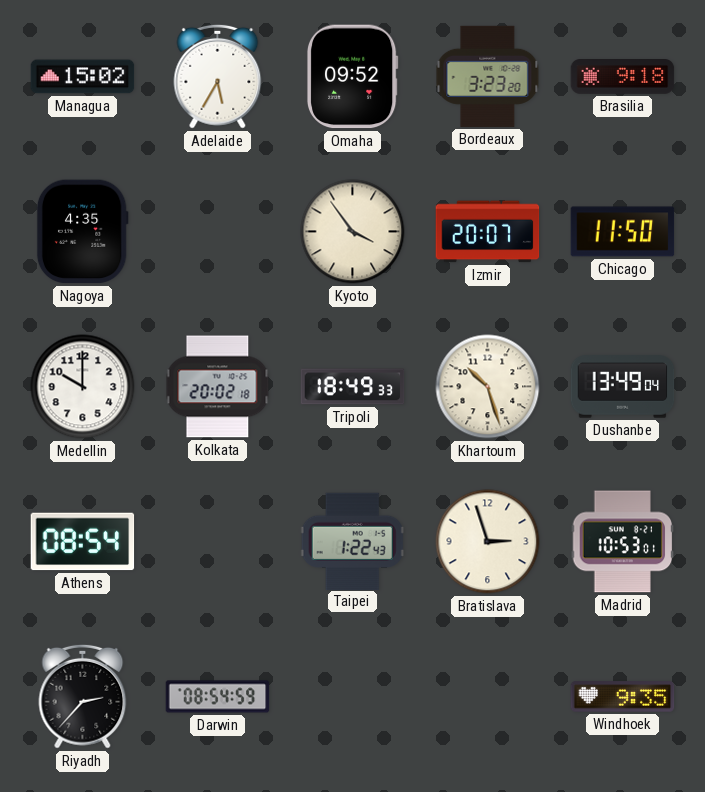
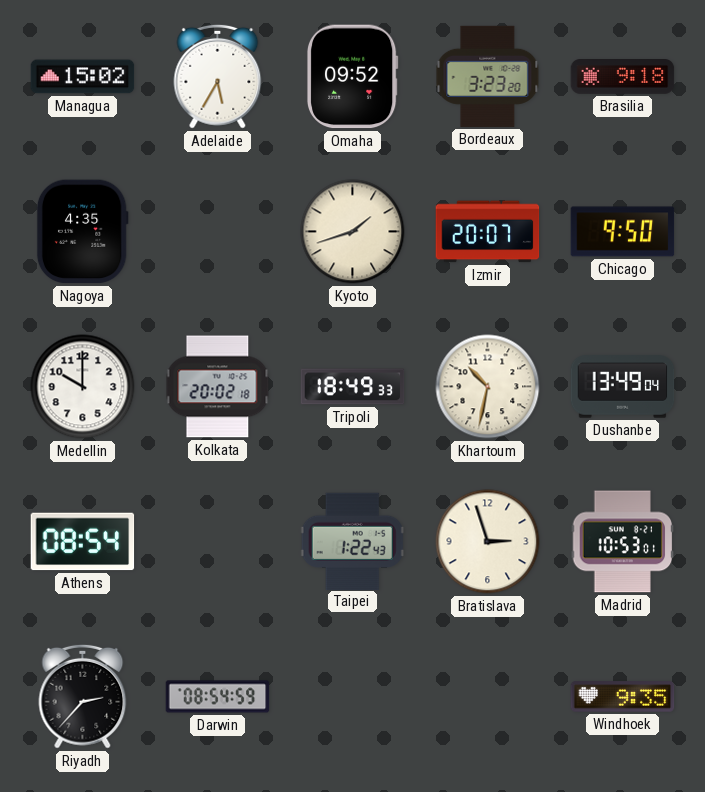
Kyoto: 3:54 -> 1:42
Chicago: 11:50 -> 9:50
Khartoum: 10:27 -> 10:32
